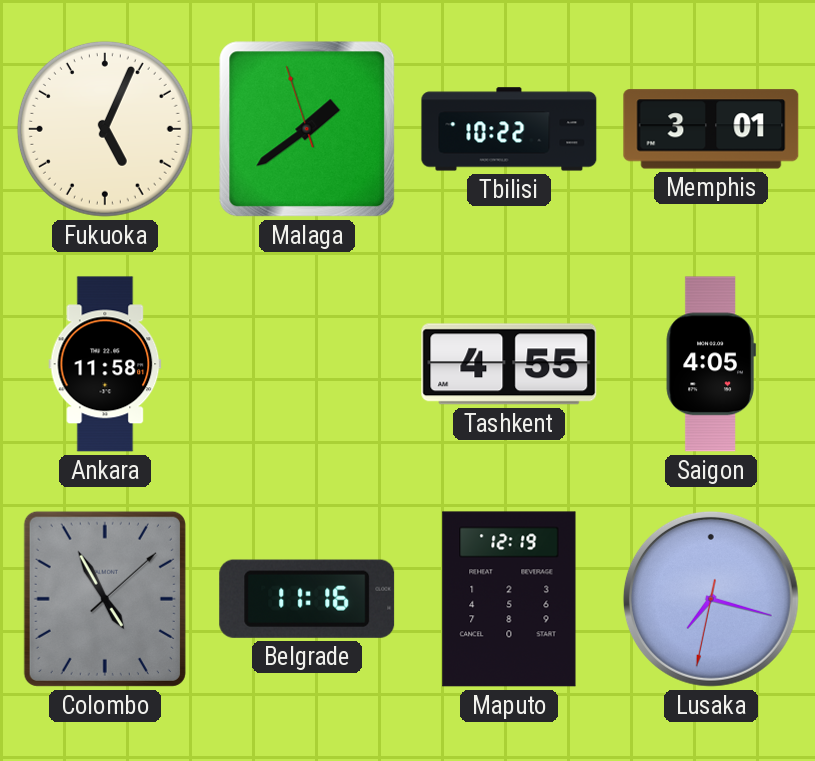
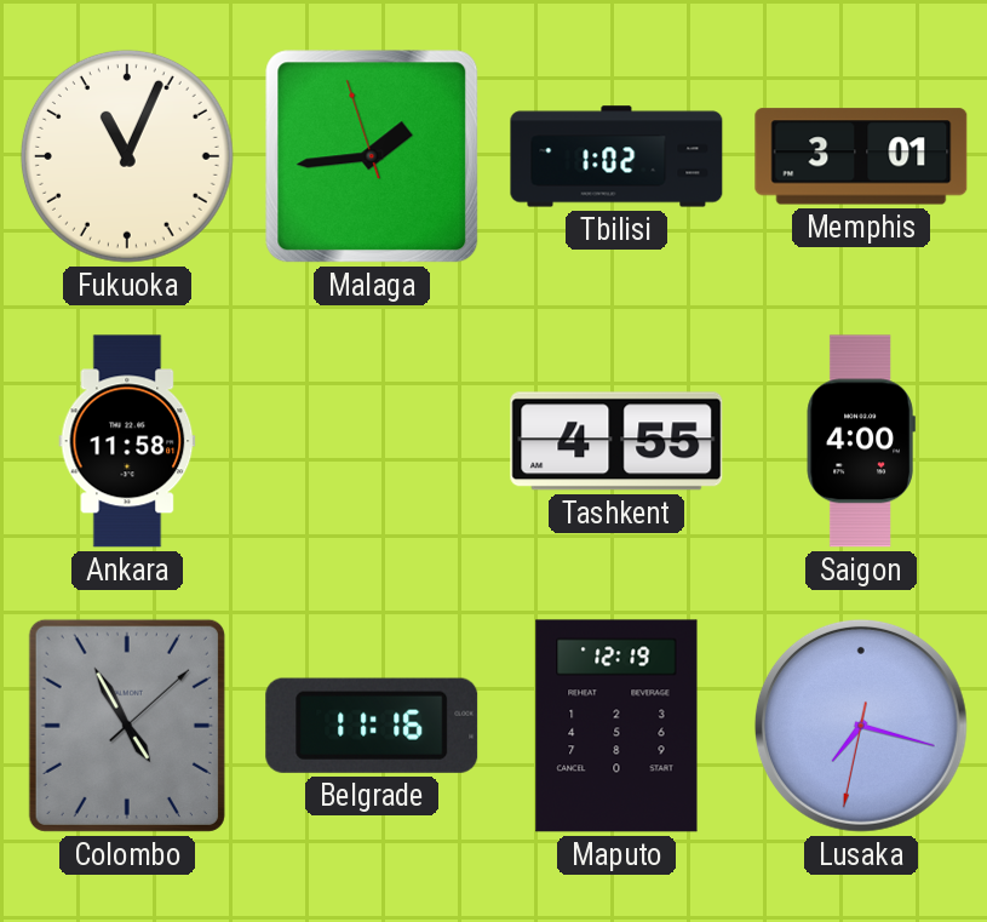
Fukuoka: 5:04 -> 11:04
Malaga: 1:38 -> 1:43
Tbilisi: 10:22 -> 1:02
Saigon: 4:05 -> 4:00
